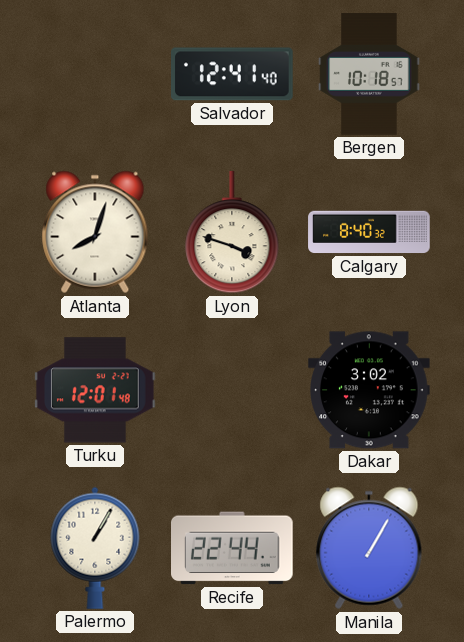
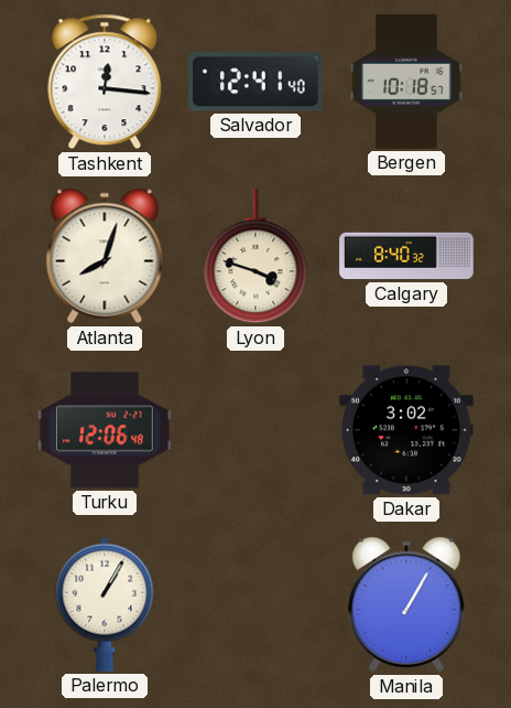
Tashkent: none -> 12:16
Turku: 12:01 -> 12:06
Recife: 22:44 -> none
